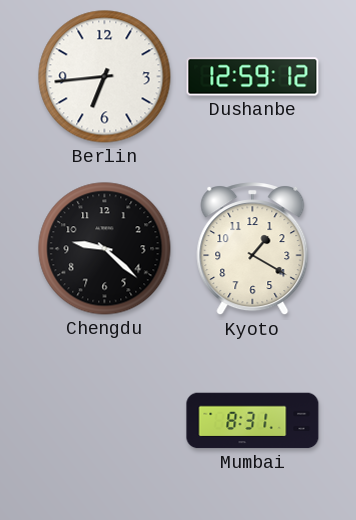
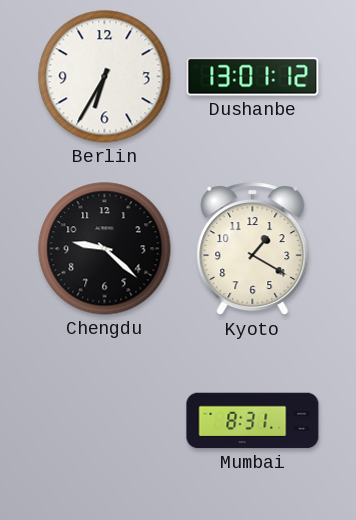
Berlin: 6:44 -> 6:35
Dushanbe: 12:59 -> 13:01
